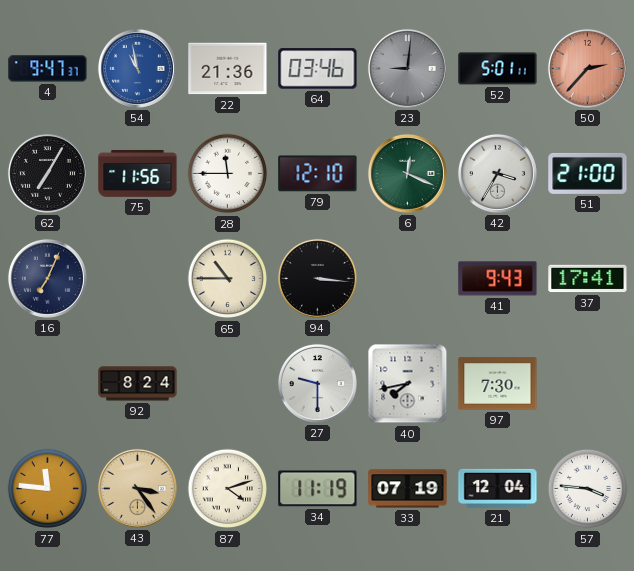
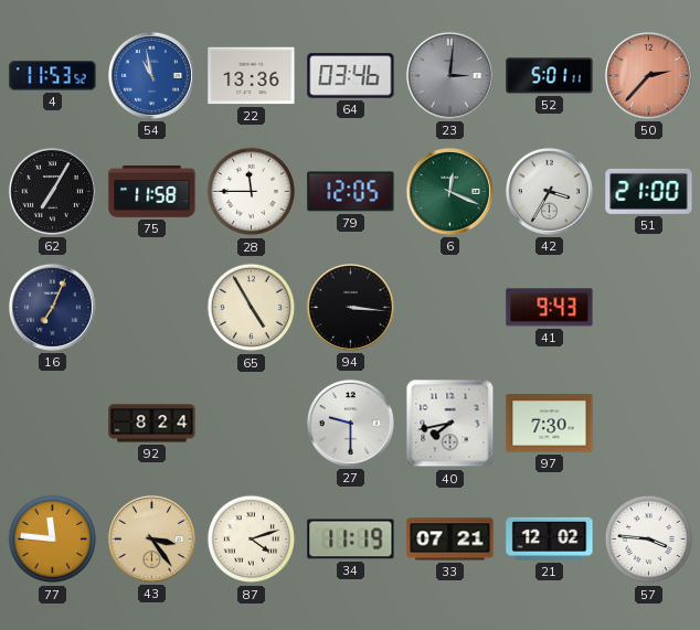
4: 9:47 -> 11:53
22: 21:36 -> 13:36
23: 9:01 -> 3:01
75: 11:56 -> 11:58
79: 12:10 -> 12:05
65: 10:45 -> 4:55
37: 17:41 -> none
33: 07:19 -> 07:21
21: 12:04 -> 12:02
